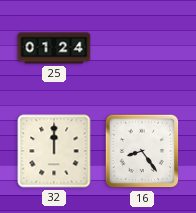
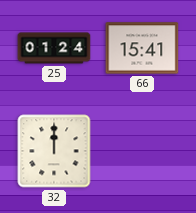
66: none -> 15:41
16: 8:24 -> none
